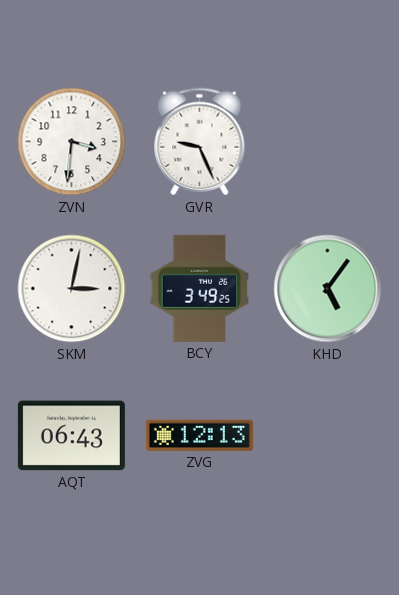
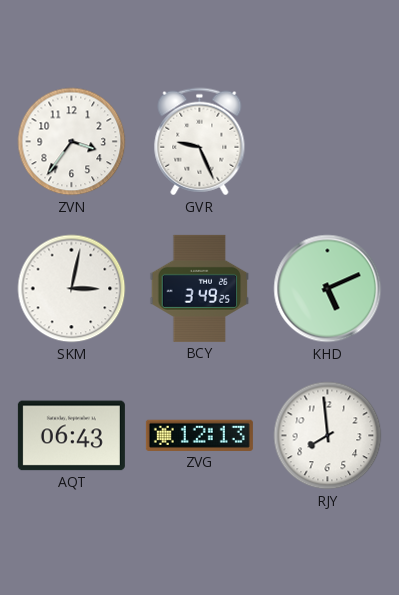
ZVN: 3:31 -> 3:36
KHD: 5:06 -> 5:11
RJY: none -> 7:59
